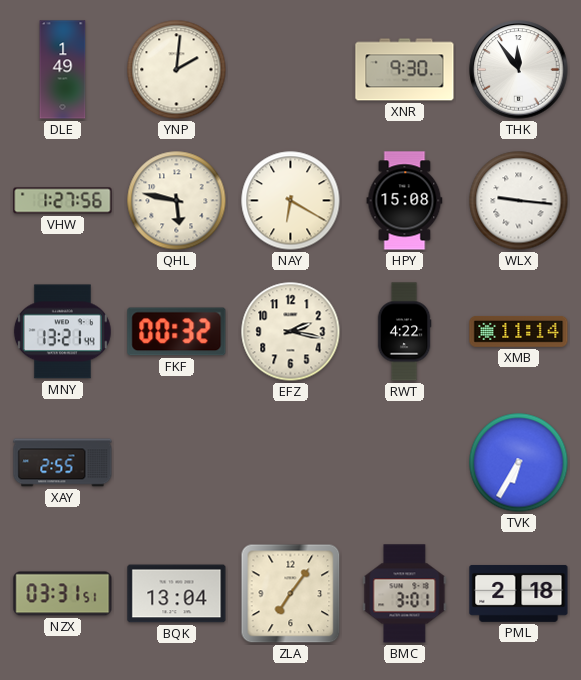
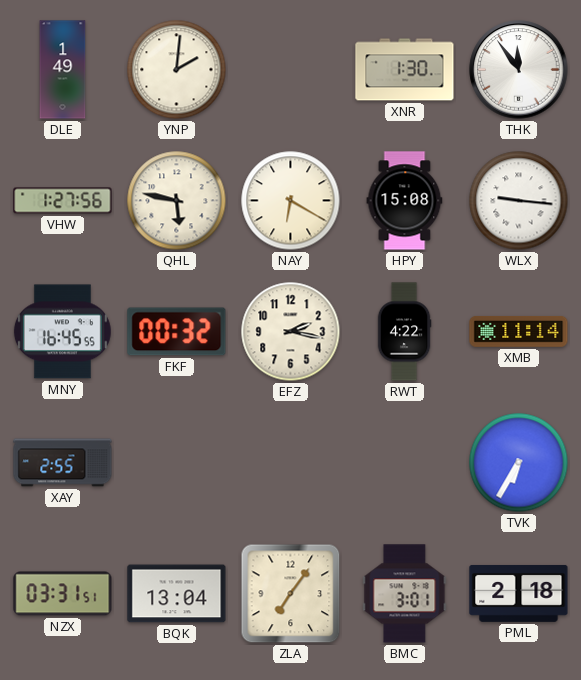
XNR: 9:30 -> 1:30
MNY: 13:21 -> 16:45
